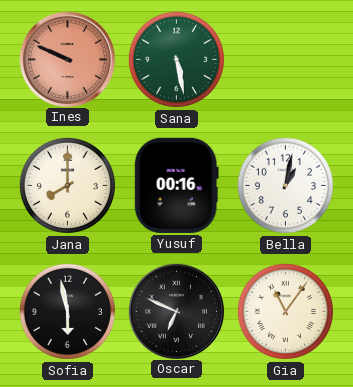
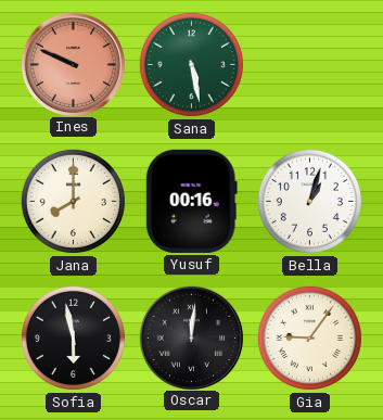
Bella: 1:02 -> 1:03
Oscar: 6:49 -> 12:01
Gia: 11:06 -> 9:06
